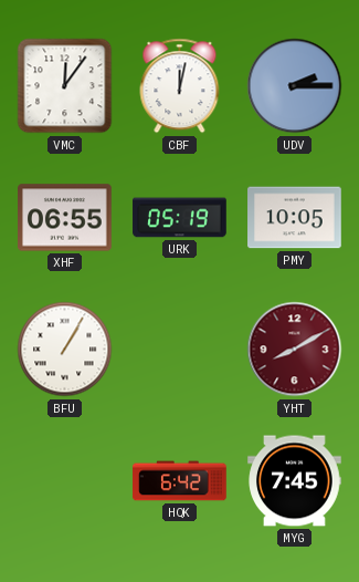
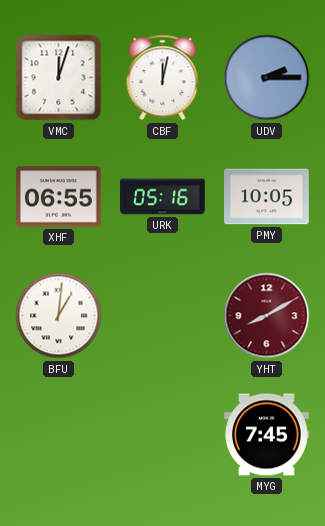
VMC: 12:06 -> 12:03
URK: 05:19 -> 05:16
BFU: 1:05 -> 1:01
HQK: 6:42 -> none
